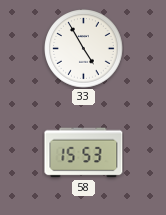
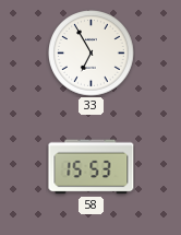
33: 4:55 -> 6:55
